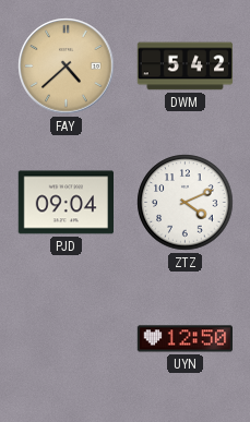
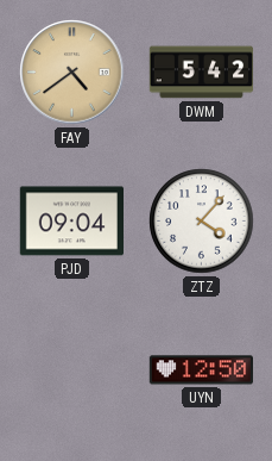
FAY: 4:38 -> 4:39
ZTZ: 4:11 -> 4:07
